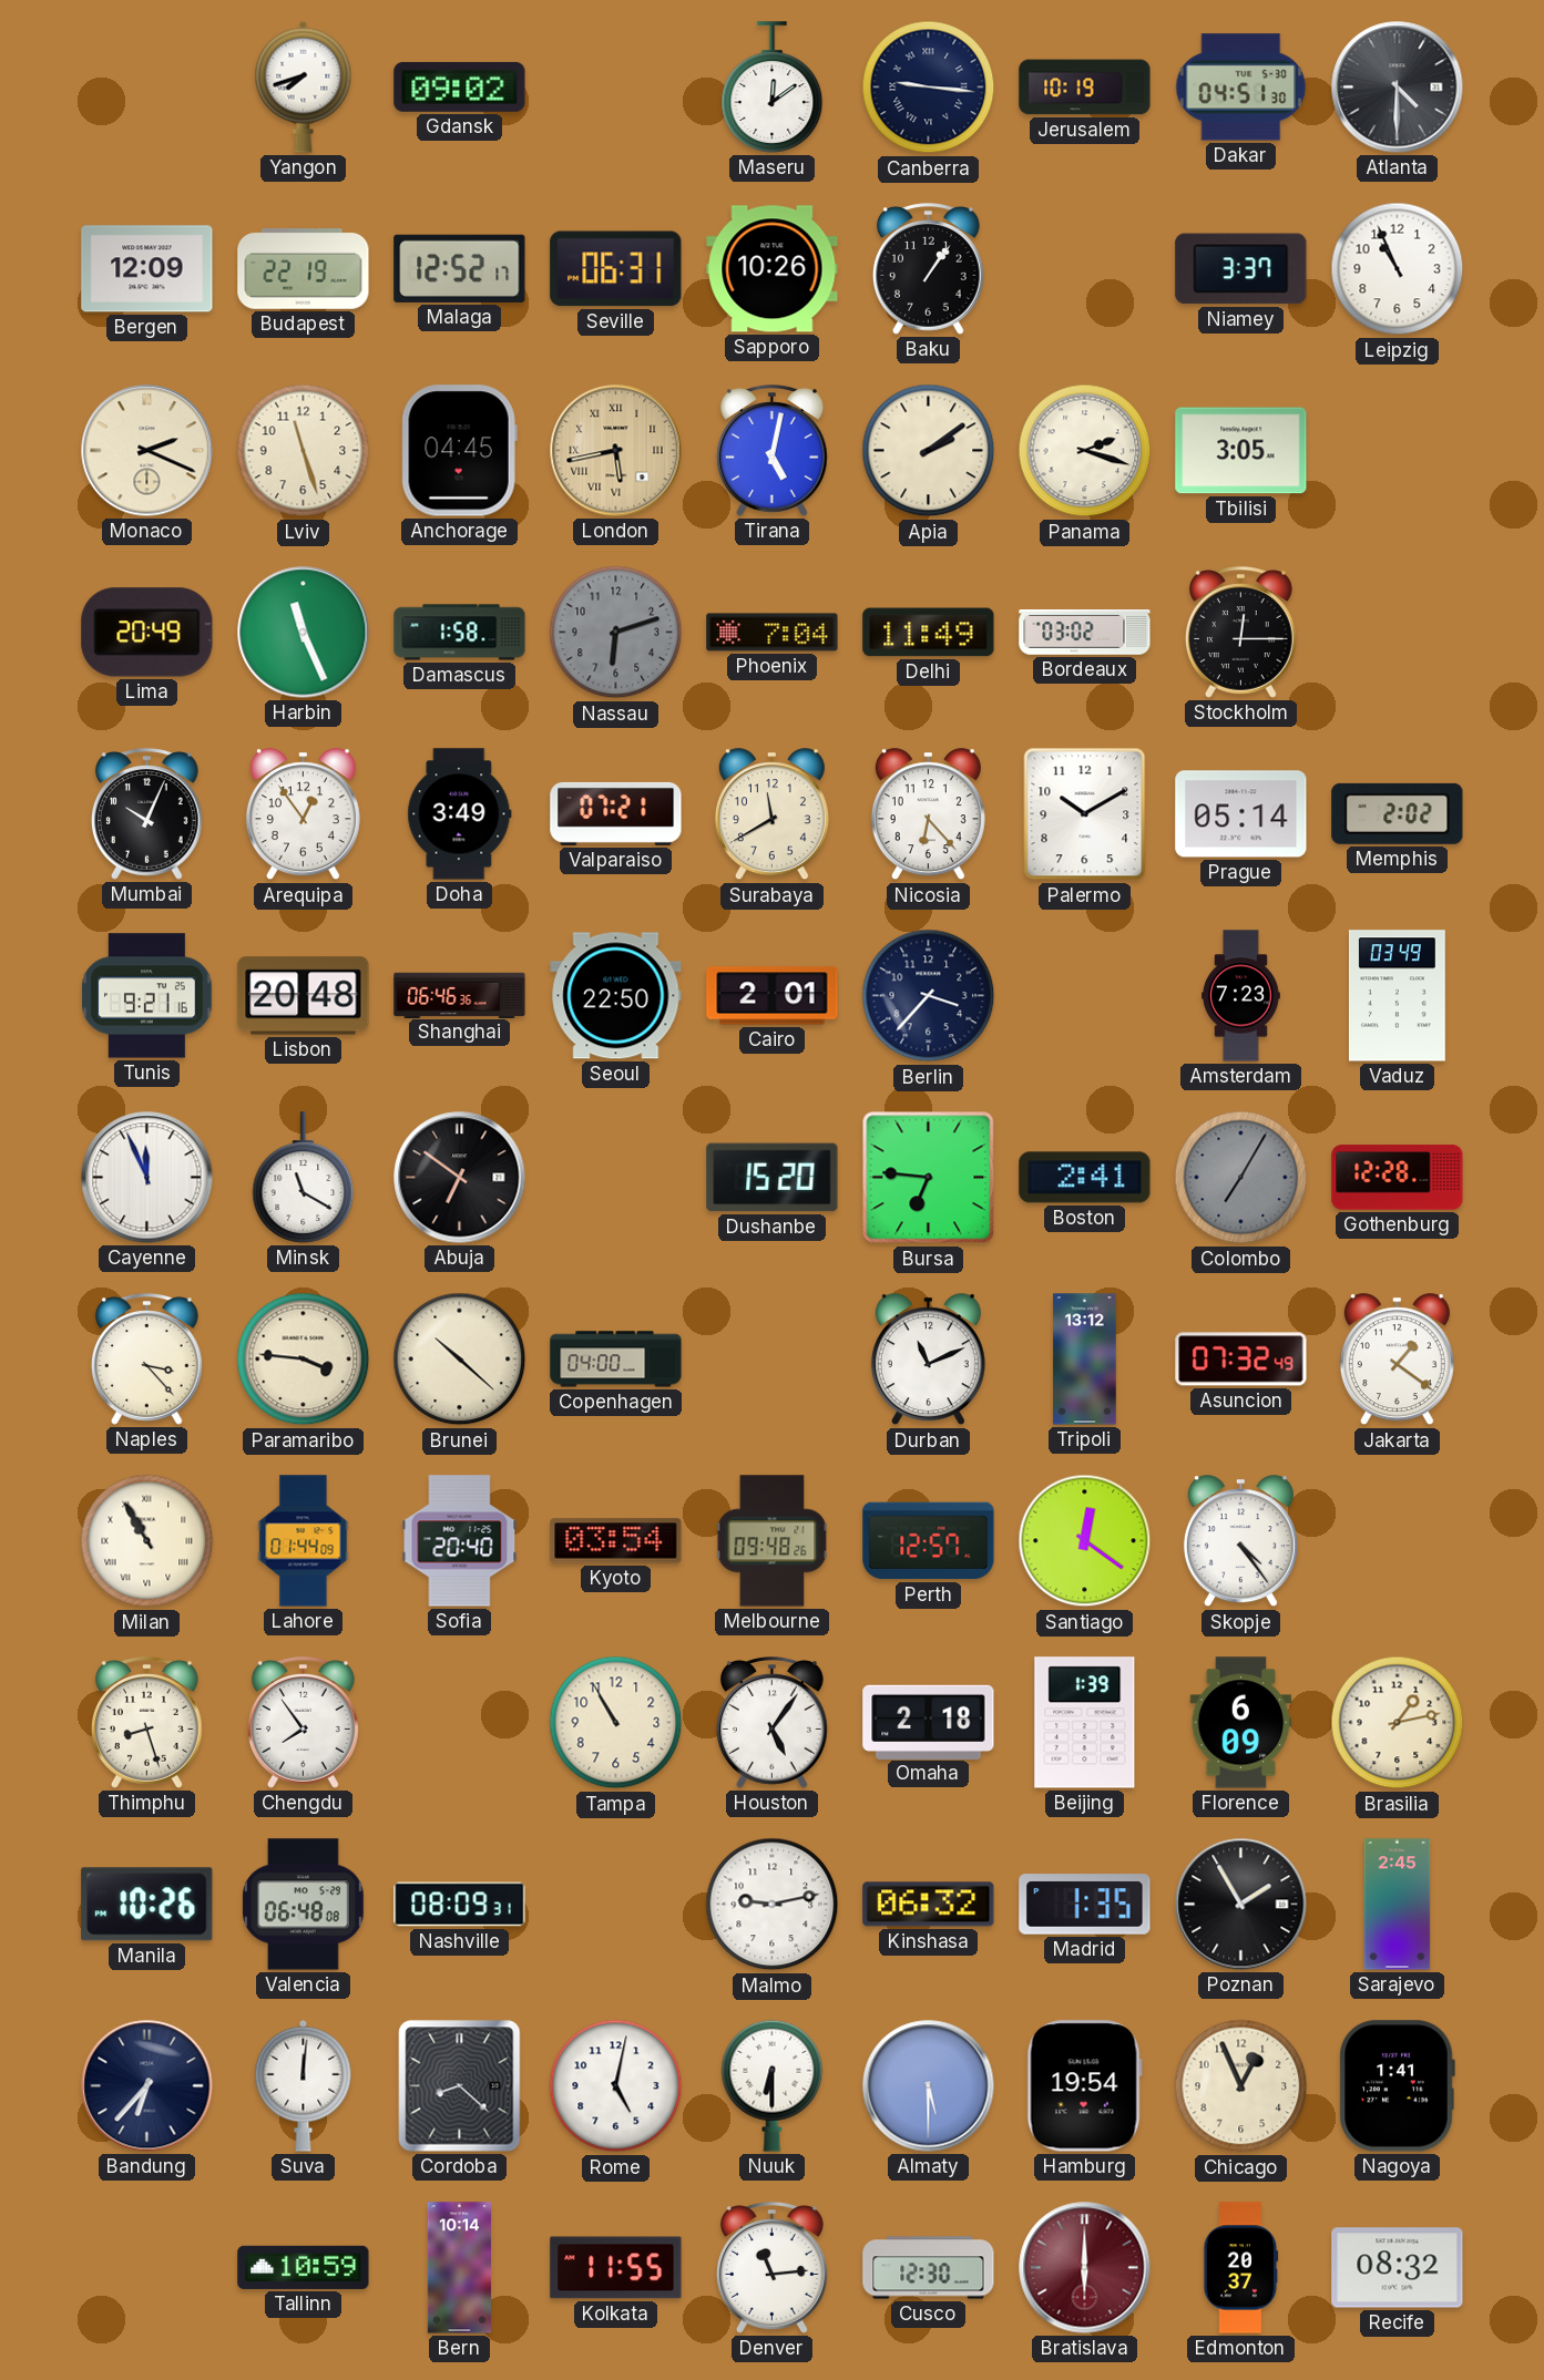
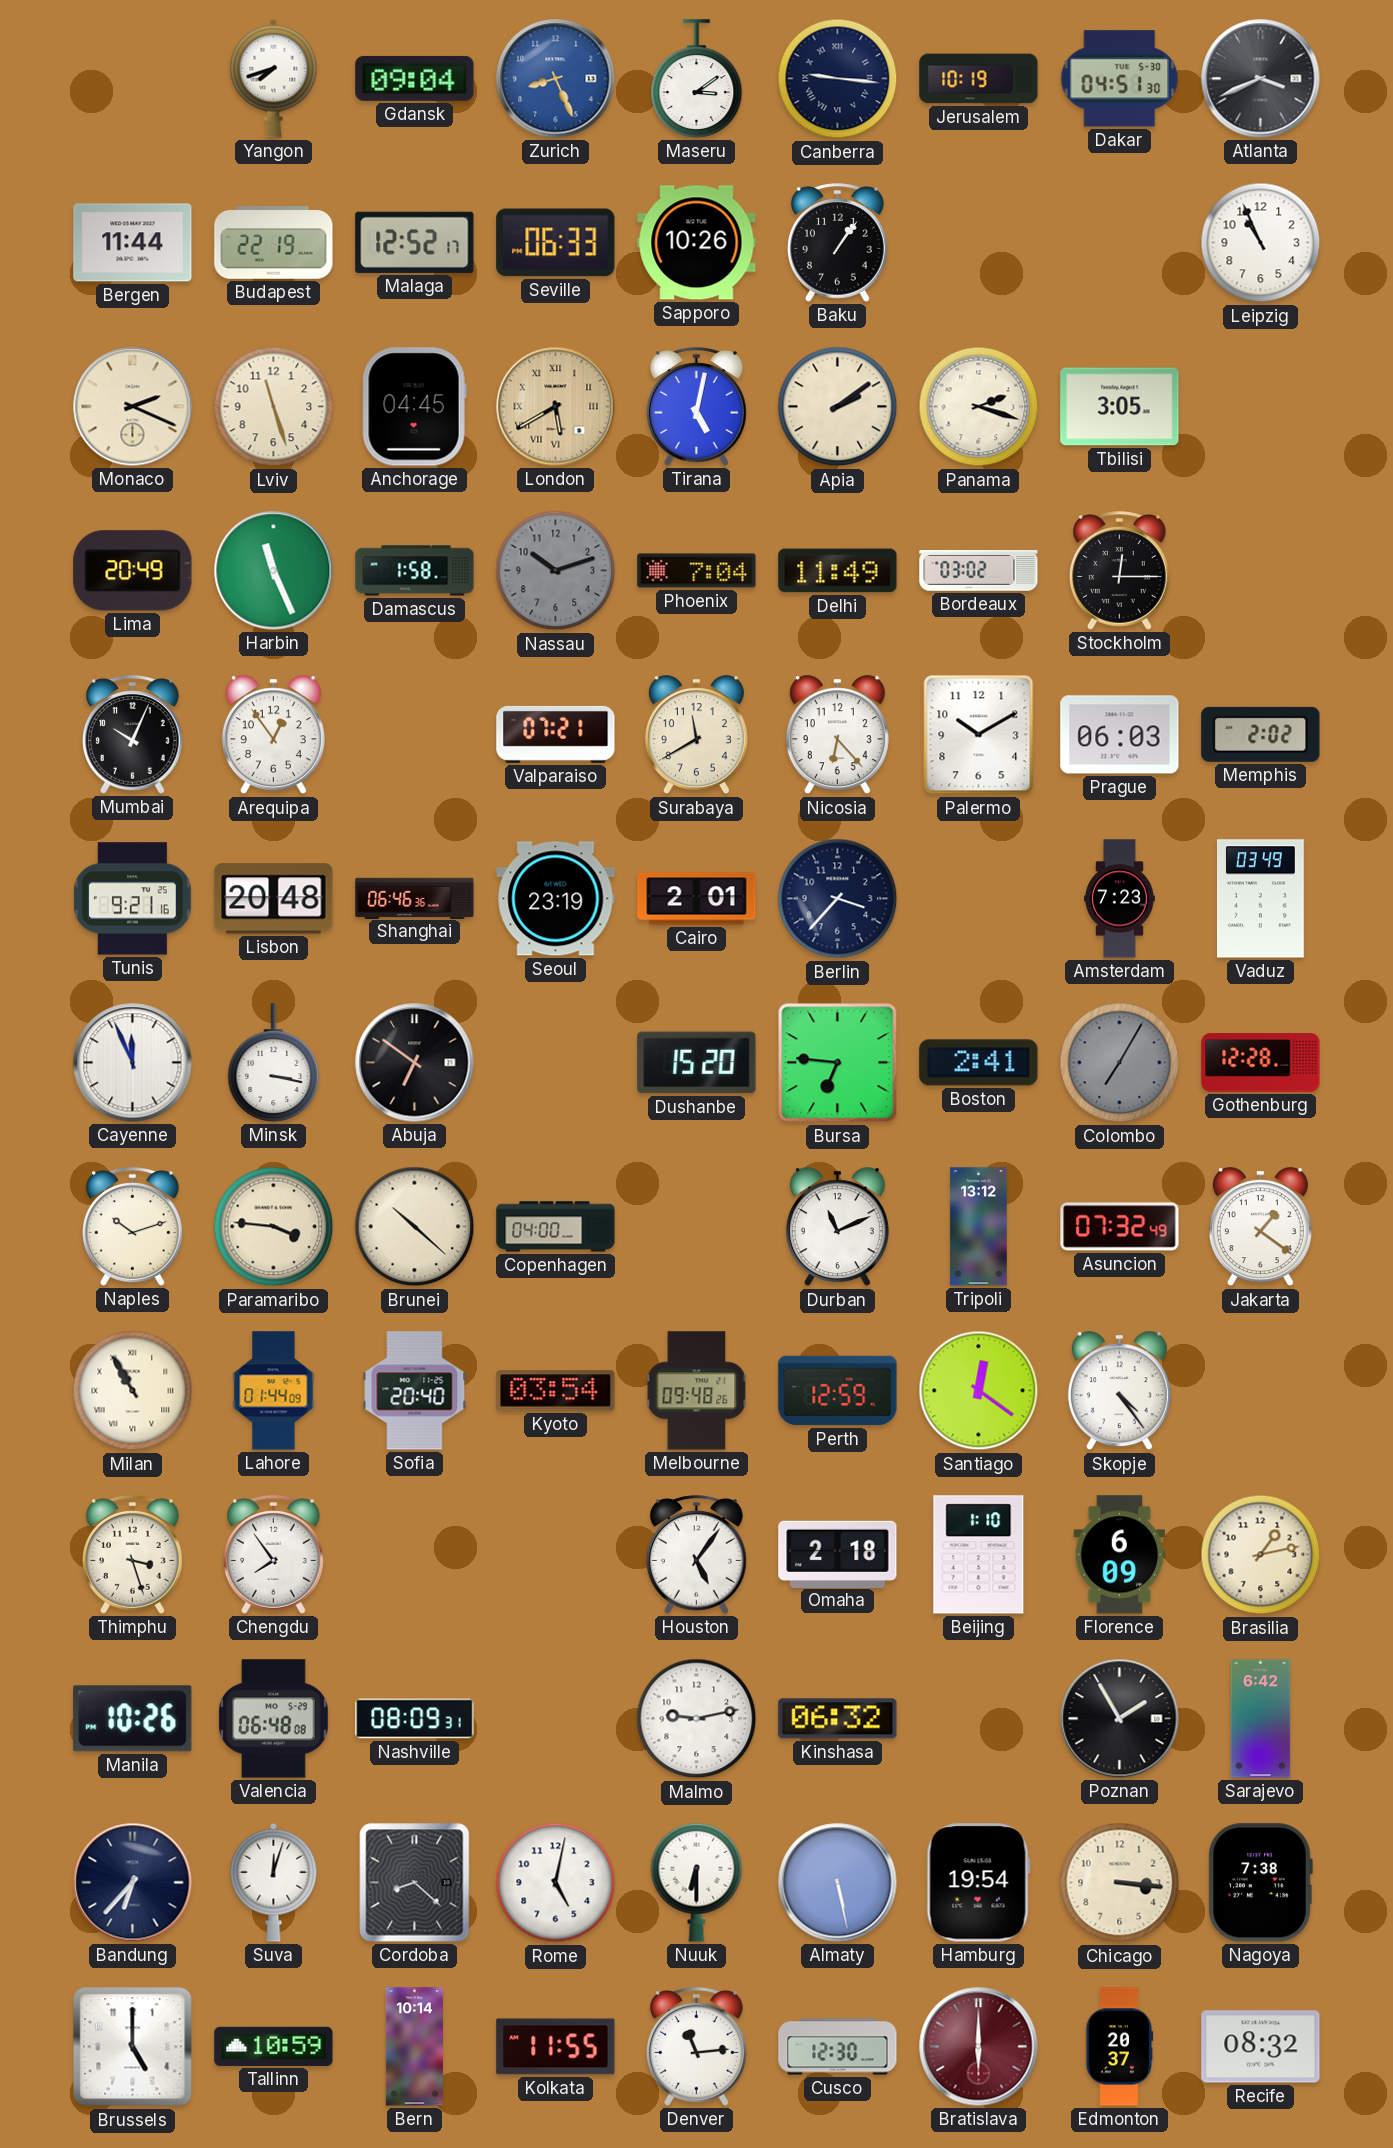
Gdansk: 09:02 -> 09:04
Zurich: none -> 8:26
Maseru: 12:09 -> 3:09
Atlanta: 4:30 -> 3:41
Bergen: 12:09 -> 11:44
Seville: 06:31 -> 06:33
Niamey: 3:37 -> none
London: 5:43 -> 5:40
Nassau: 6:12 -> 10:12
Doha: 3:49 -> none
Prague: 05:14 -> 06:03
Seoul: 22:50 -> 23:19
Minsk: 11:20 -> 3:17
Naples: 3:23 -> 10:12
Perth: 12:57 -> 12:59
Thimphu: 8:27 -> 3:27
Tampa: 10:55 -> none
Beijing: 1:39 -> 1:10
Madrid: 1:35 -> none
Sarajevo: 2:45 -> 6:42
Suva: 12:01 -> 12:03
Almaty: 5:30 -> 5:28
Chicago: 12:56 -> 3:16
Nagoya: 1:41 -> 7:38
Brussels: none -> 5:00
